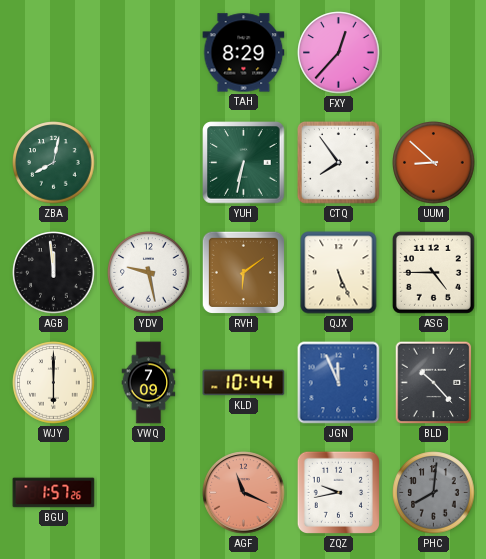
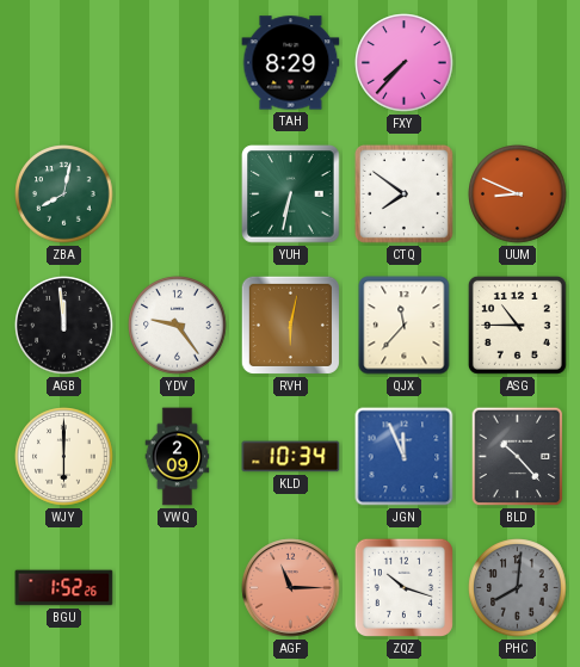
FXY: 12:37 -> 7:37
CTQ: 7:54 -> 7:51
UUM: 8:52 -> 8:49
YDV: 9:28 -> 9:24
RVH: 6:09 -> 6:02
QJX: 5:26 -> 11:37
ASG: 4:45 -> 10:45
VWQ: 7:09 -> 2:09
KLD: 10:44 -> 10:34
BGU: 1:57 -> 1:52
AGF: 11:19 -> 11:15
ZQZ: 9:43 -> 10:18
